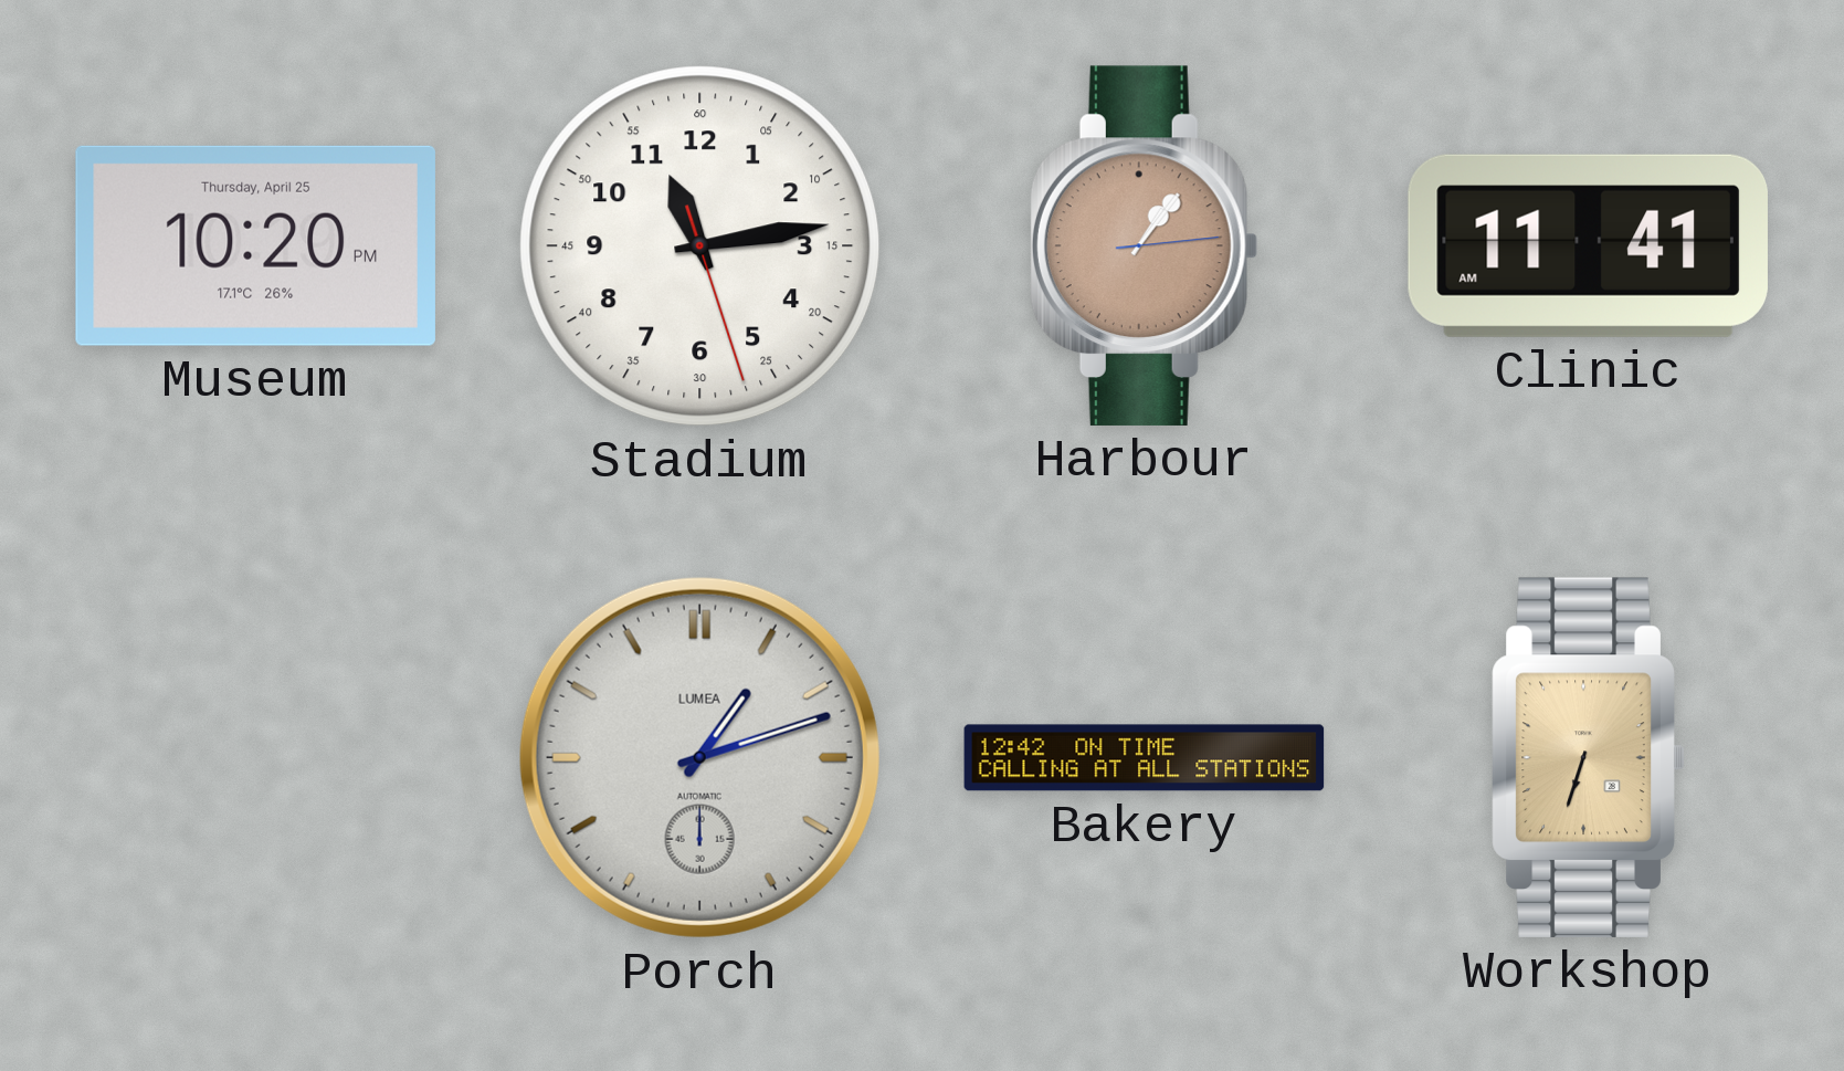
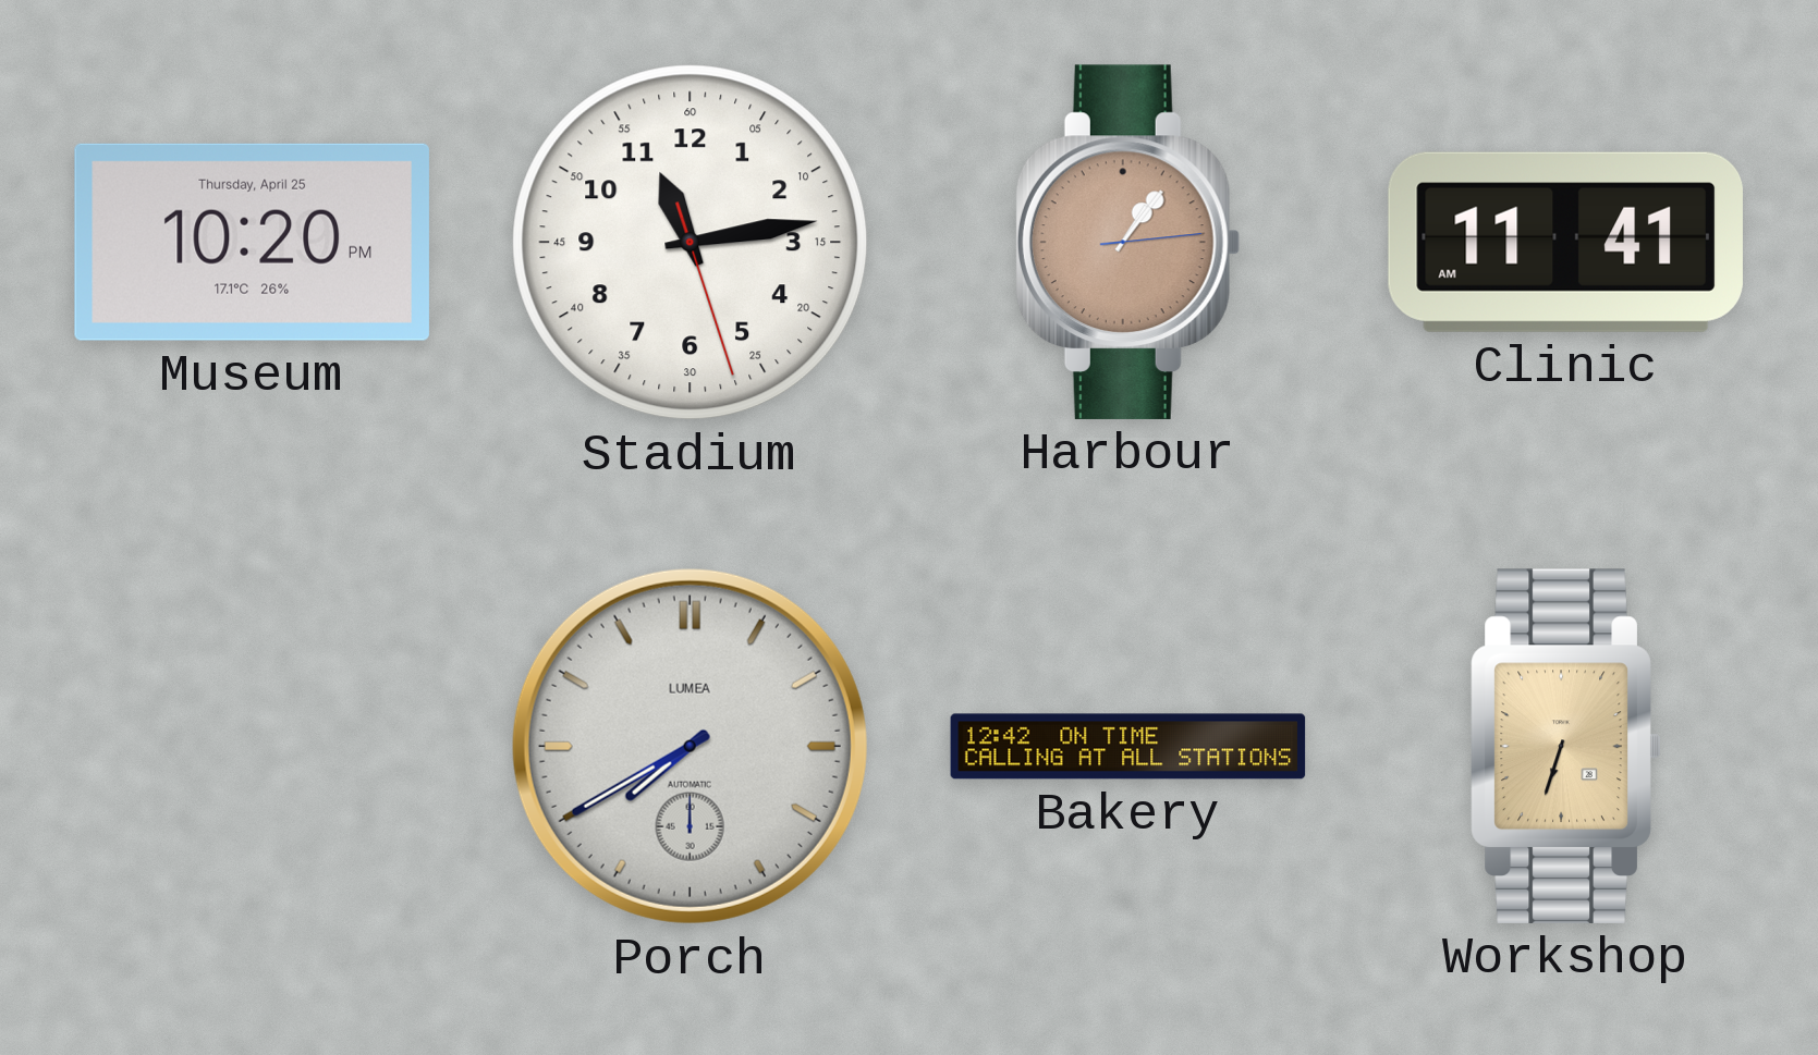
Porch: 1:12 -> 7:40
